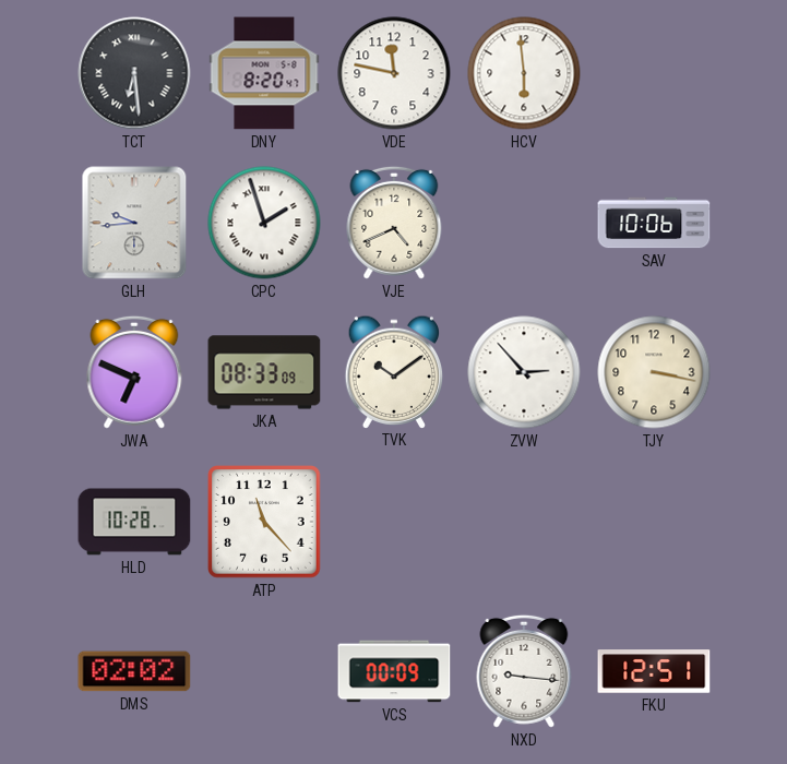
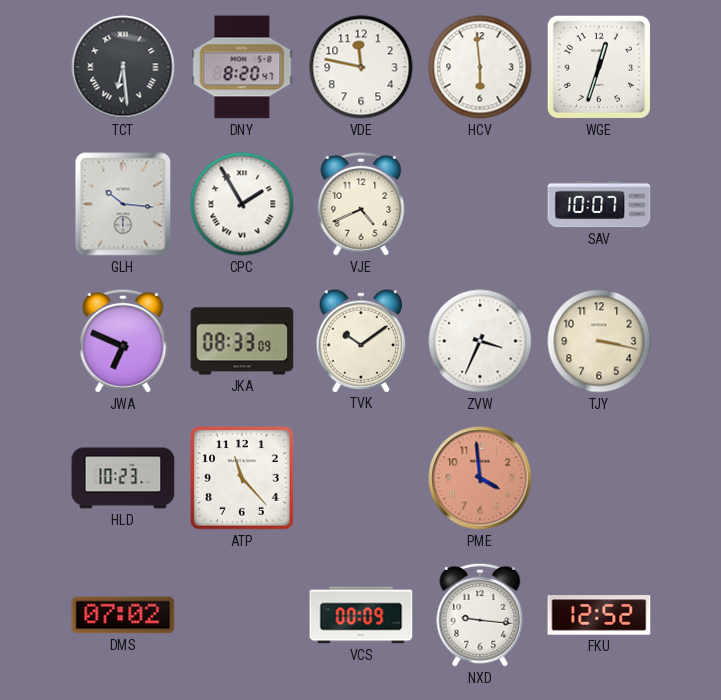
WGE: none -> 12:33
GLH: 9:44 -> 10:16
CPC: 1:57 -> 1:55
SAV: 10:06 -> 10:07
ZVW: 2:53 -> 3:34
HLD: 10:28 -> 10:23
PME: none -> 3:59
DMS: 02:02 -> 07:02
FKU: 12:51 -> 12:52
